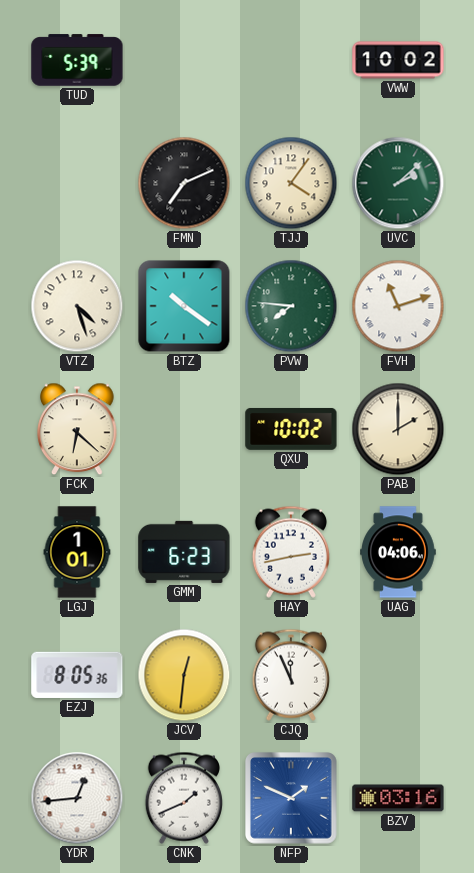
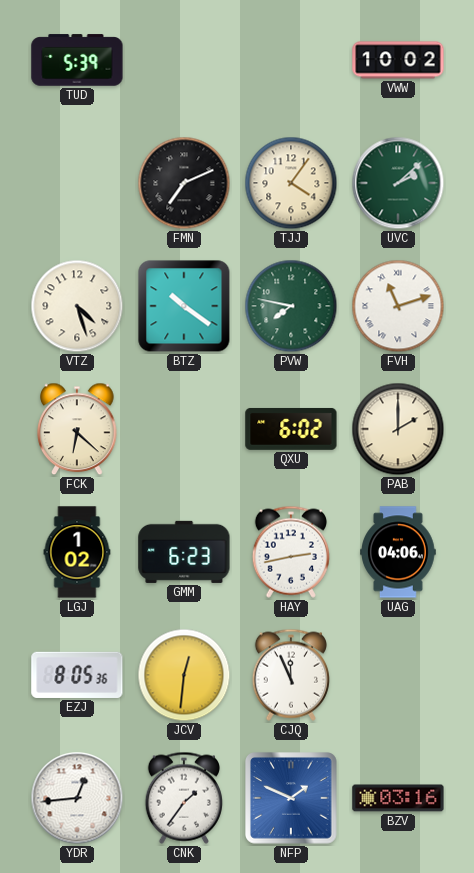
PVW: 7:46 -> 7:47
QXU: 10:02 -> 6:02
LGJ: 1:01 -> 1:02
CNK: 1:41 -> 1:36
